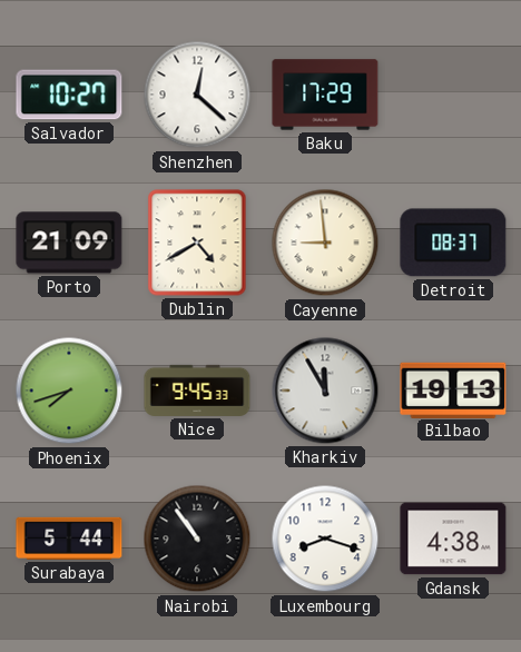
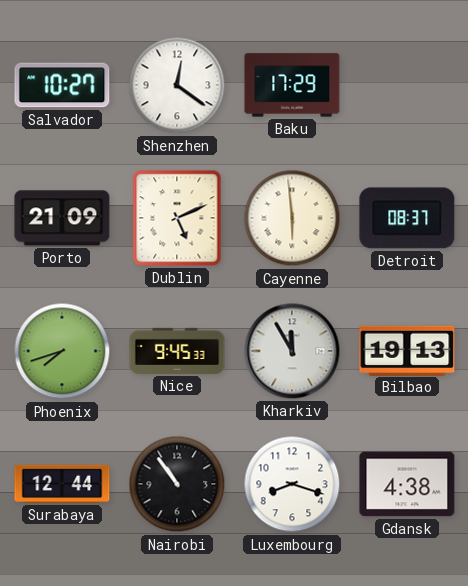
Shenzhen: 12:22 -> 12:21
Dublin: 4:40 -> 5:11
Cayenne: 8:59 -> 5:59
Surabaya: 5:44 -> 12:44
